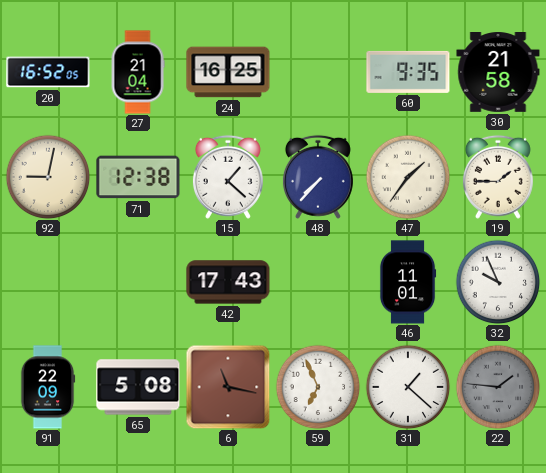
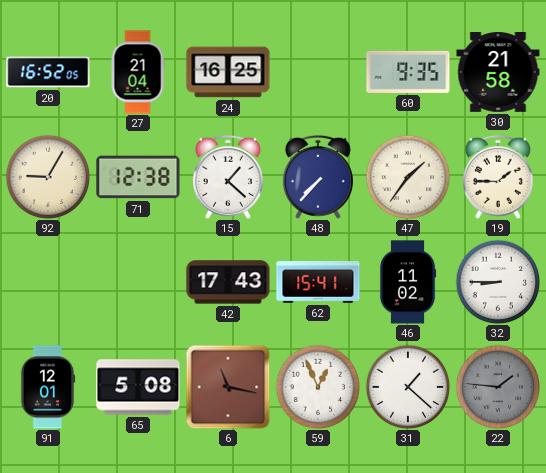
92: 9:02 -> 9:05
62: none -> 15:41
46: 11:01 -> 11:02
32: 9:56 -> 8:45
91: 22:09 -> 12:01
59: 6:56 -> 12:56
